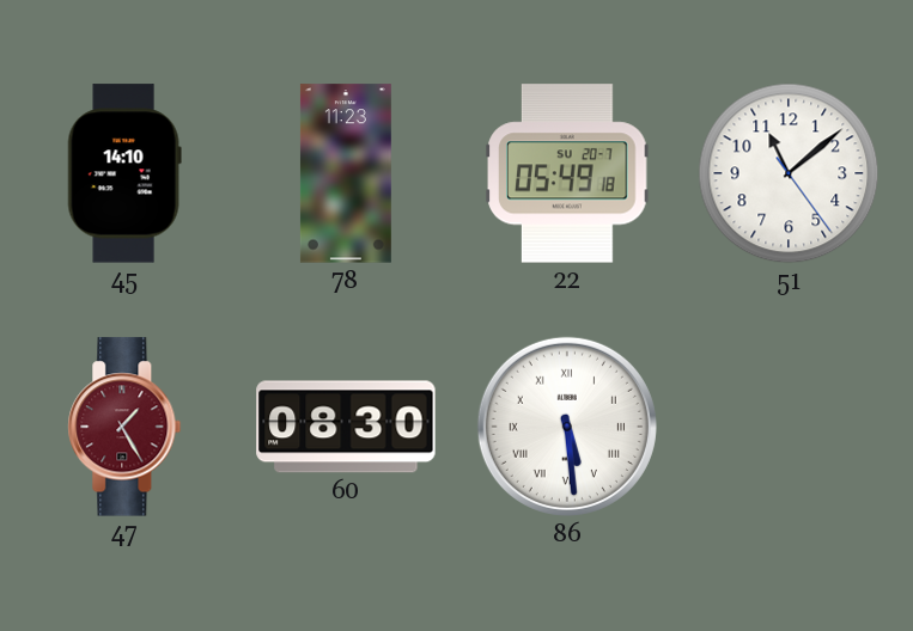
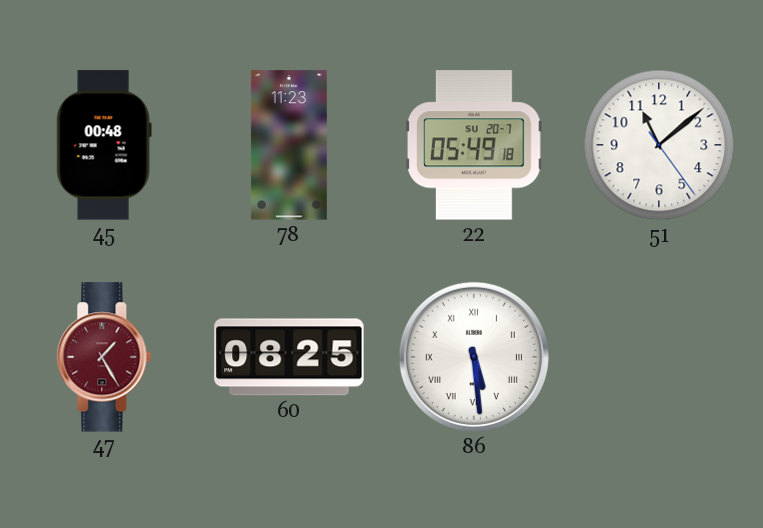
45: 14:10 -> 00:48
60: 08:30 -> 08:25
